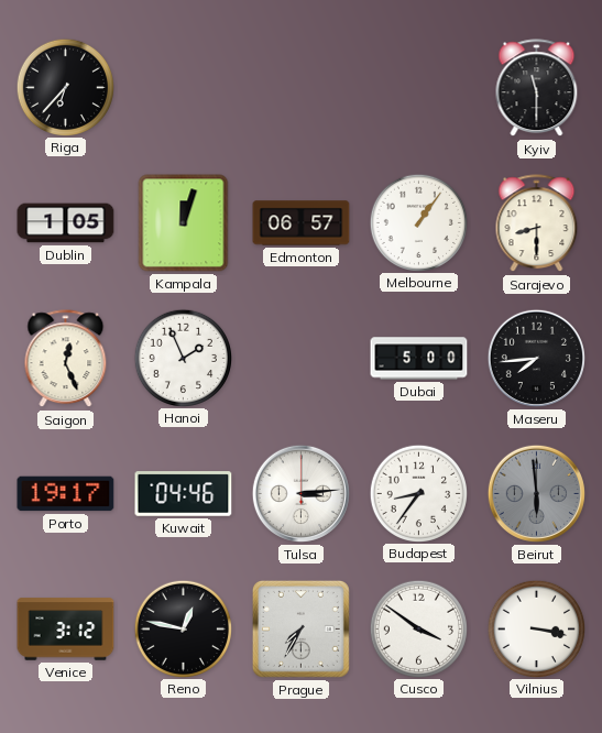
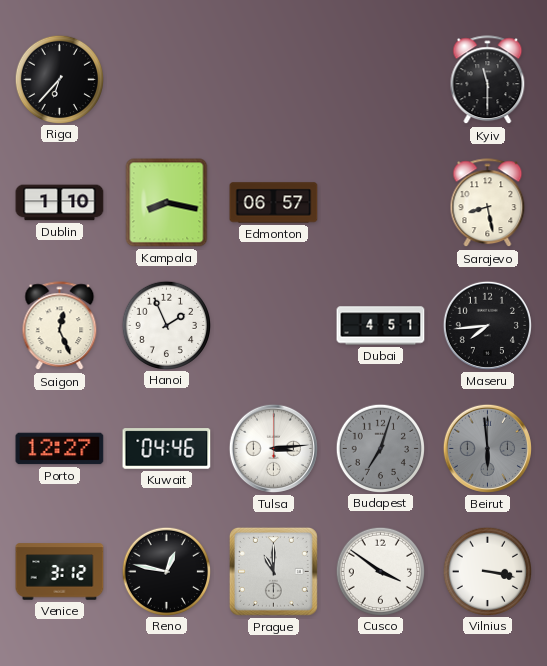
Dublin: 1:05 -> 1:10
Kampala: 12:03 -> 8:17
Melbourne: 1:06 -> none
Sarajevo: 8:30 -> 8:28
Dubai: 5:00 -> 4:51
Porto: 19:17 -> 12:27
Budapest: 8:36 -> 7:03
Budapest dial: white -> grey
Prague: 7:35 -> 11:00
